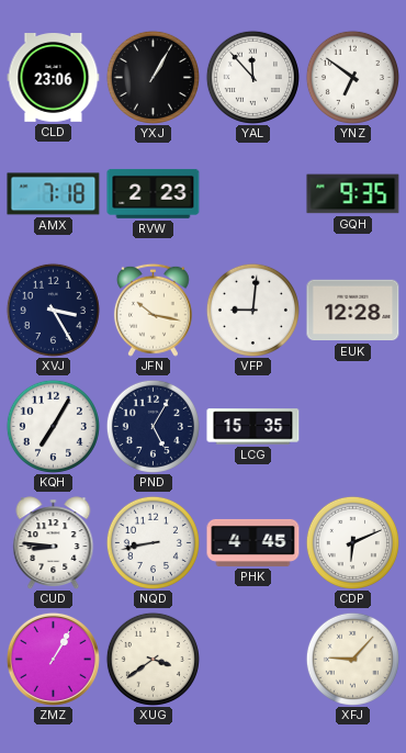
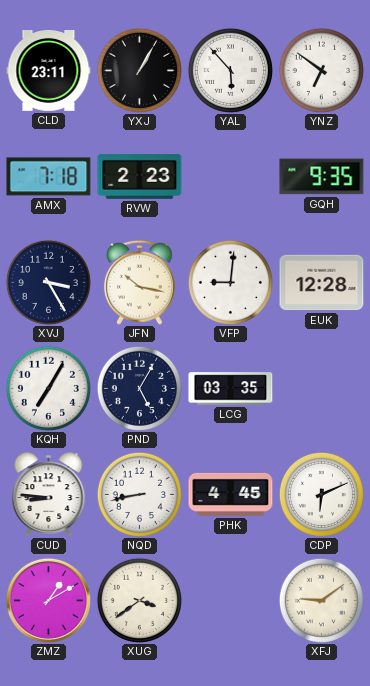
CLD: 23:06 -> 23:11
YAL: 11:53 -> 5:53
LCG: 15:35 -> 03:35
ZMZ: 1:05 -> 1:10
XFJ: 9:07 -> 9:09
